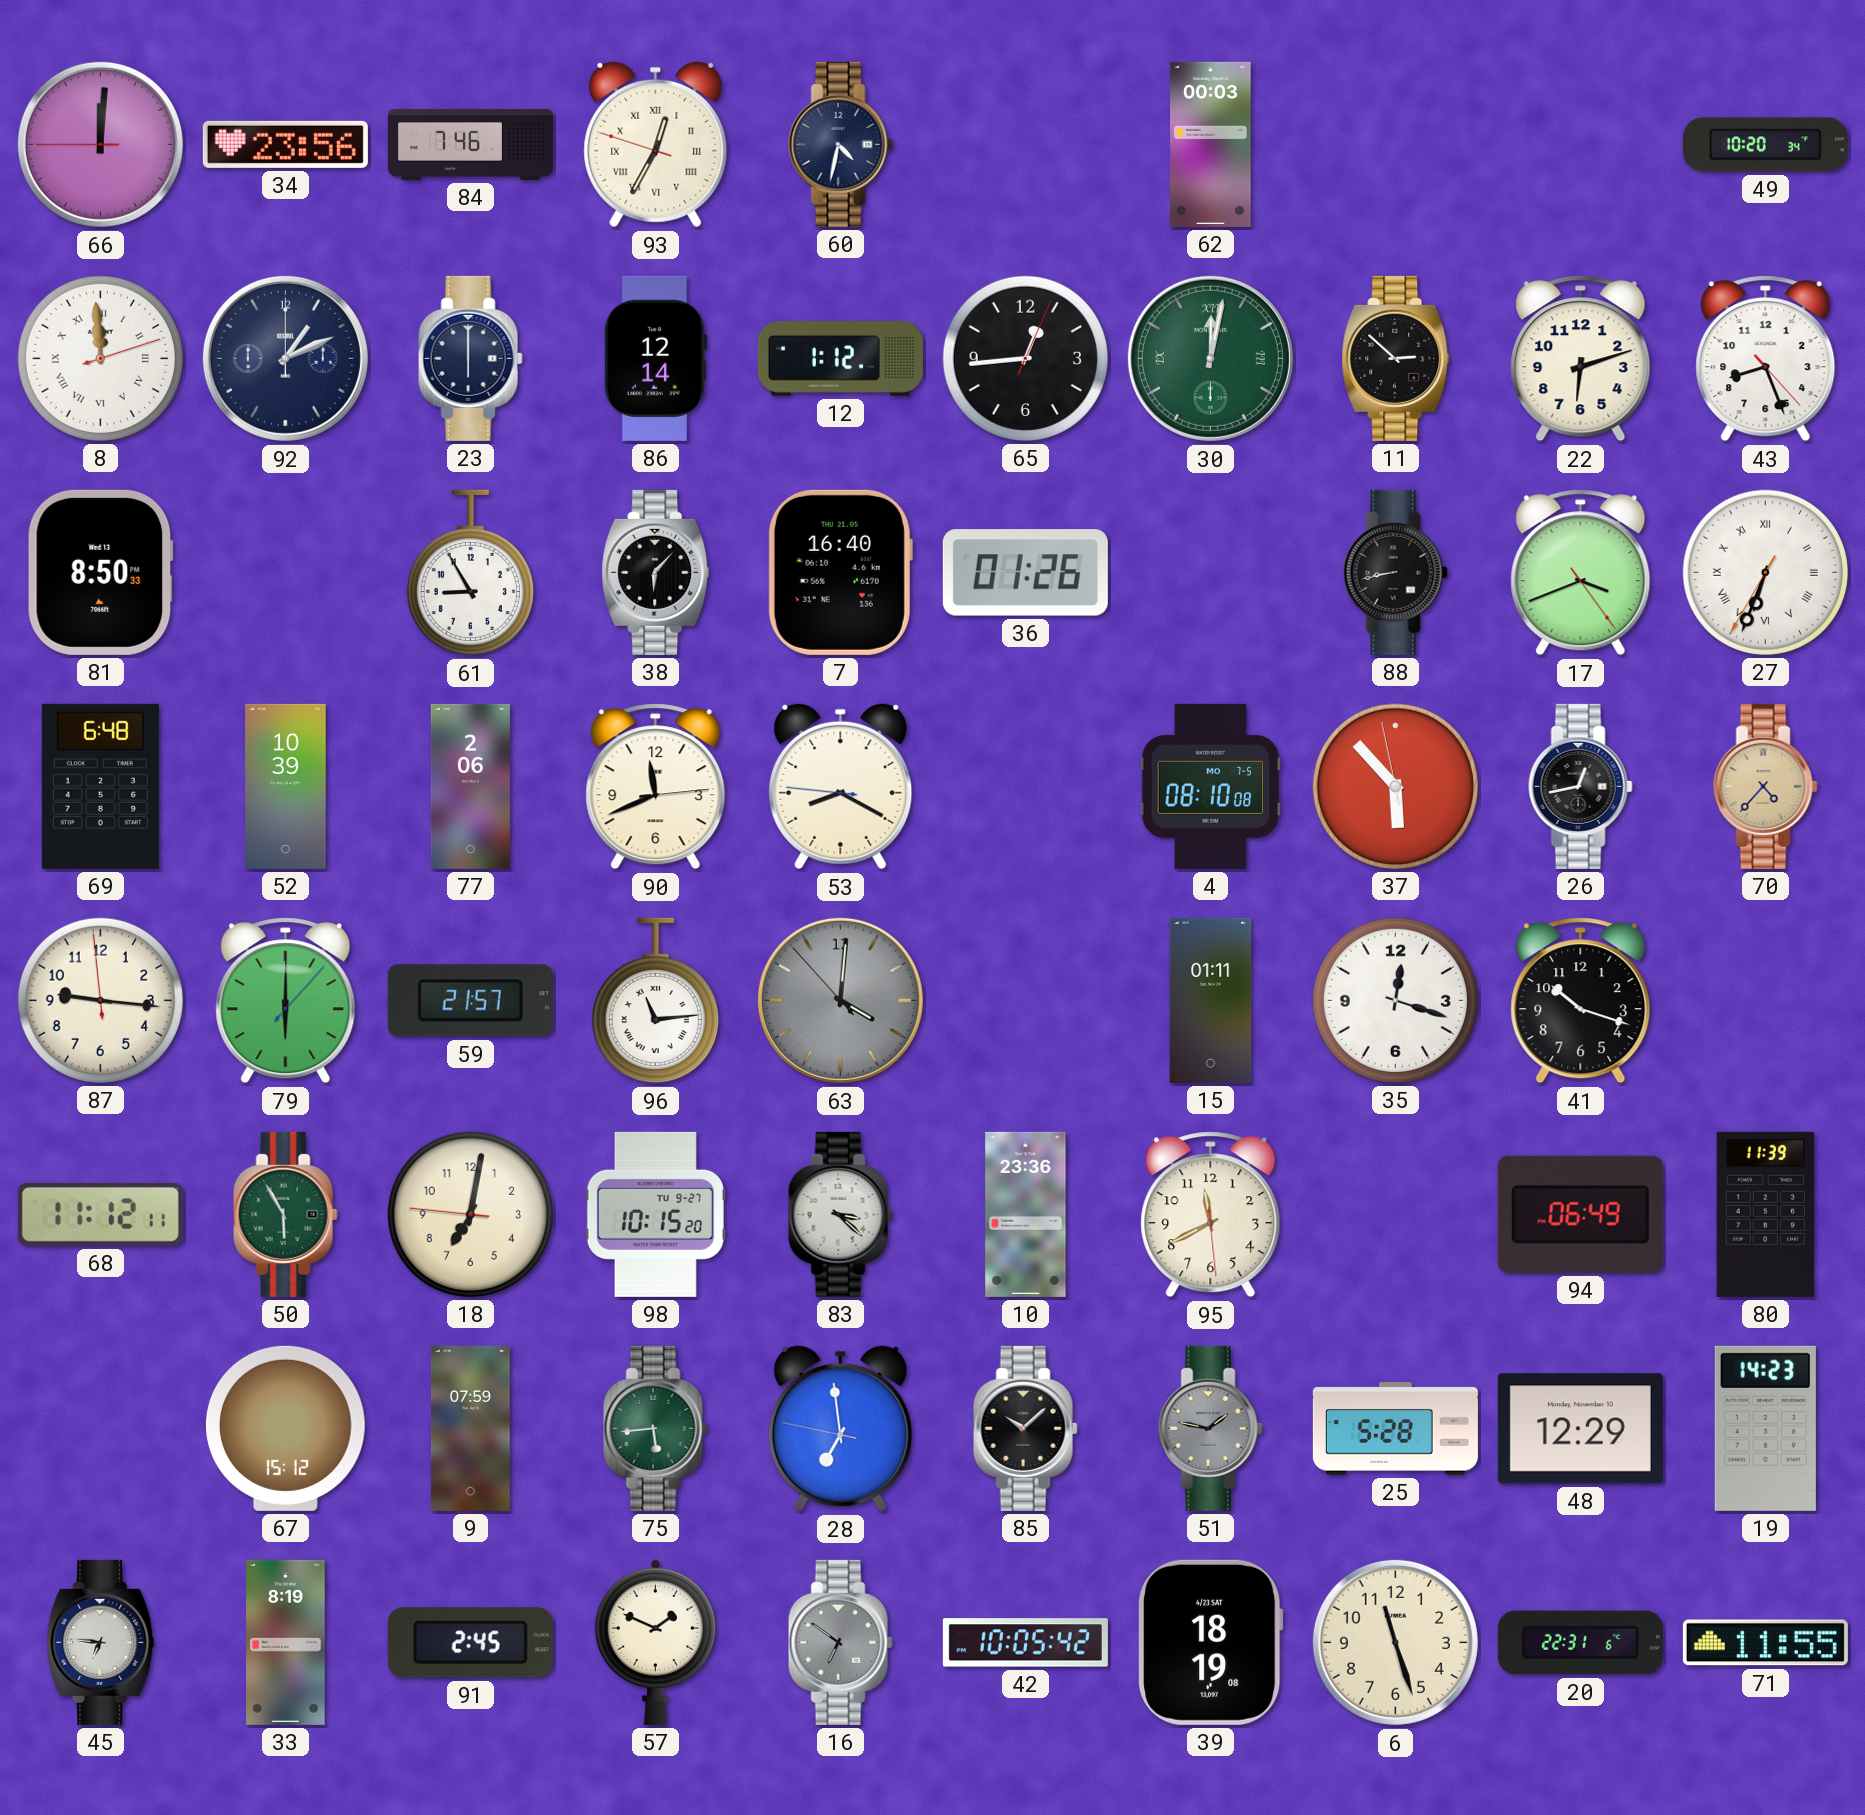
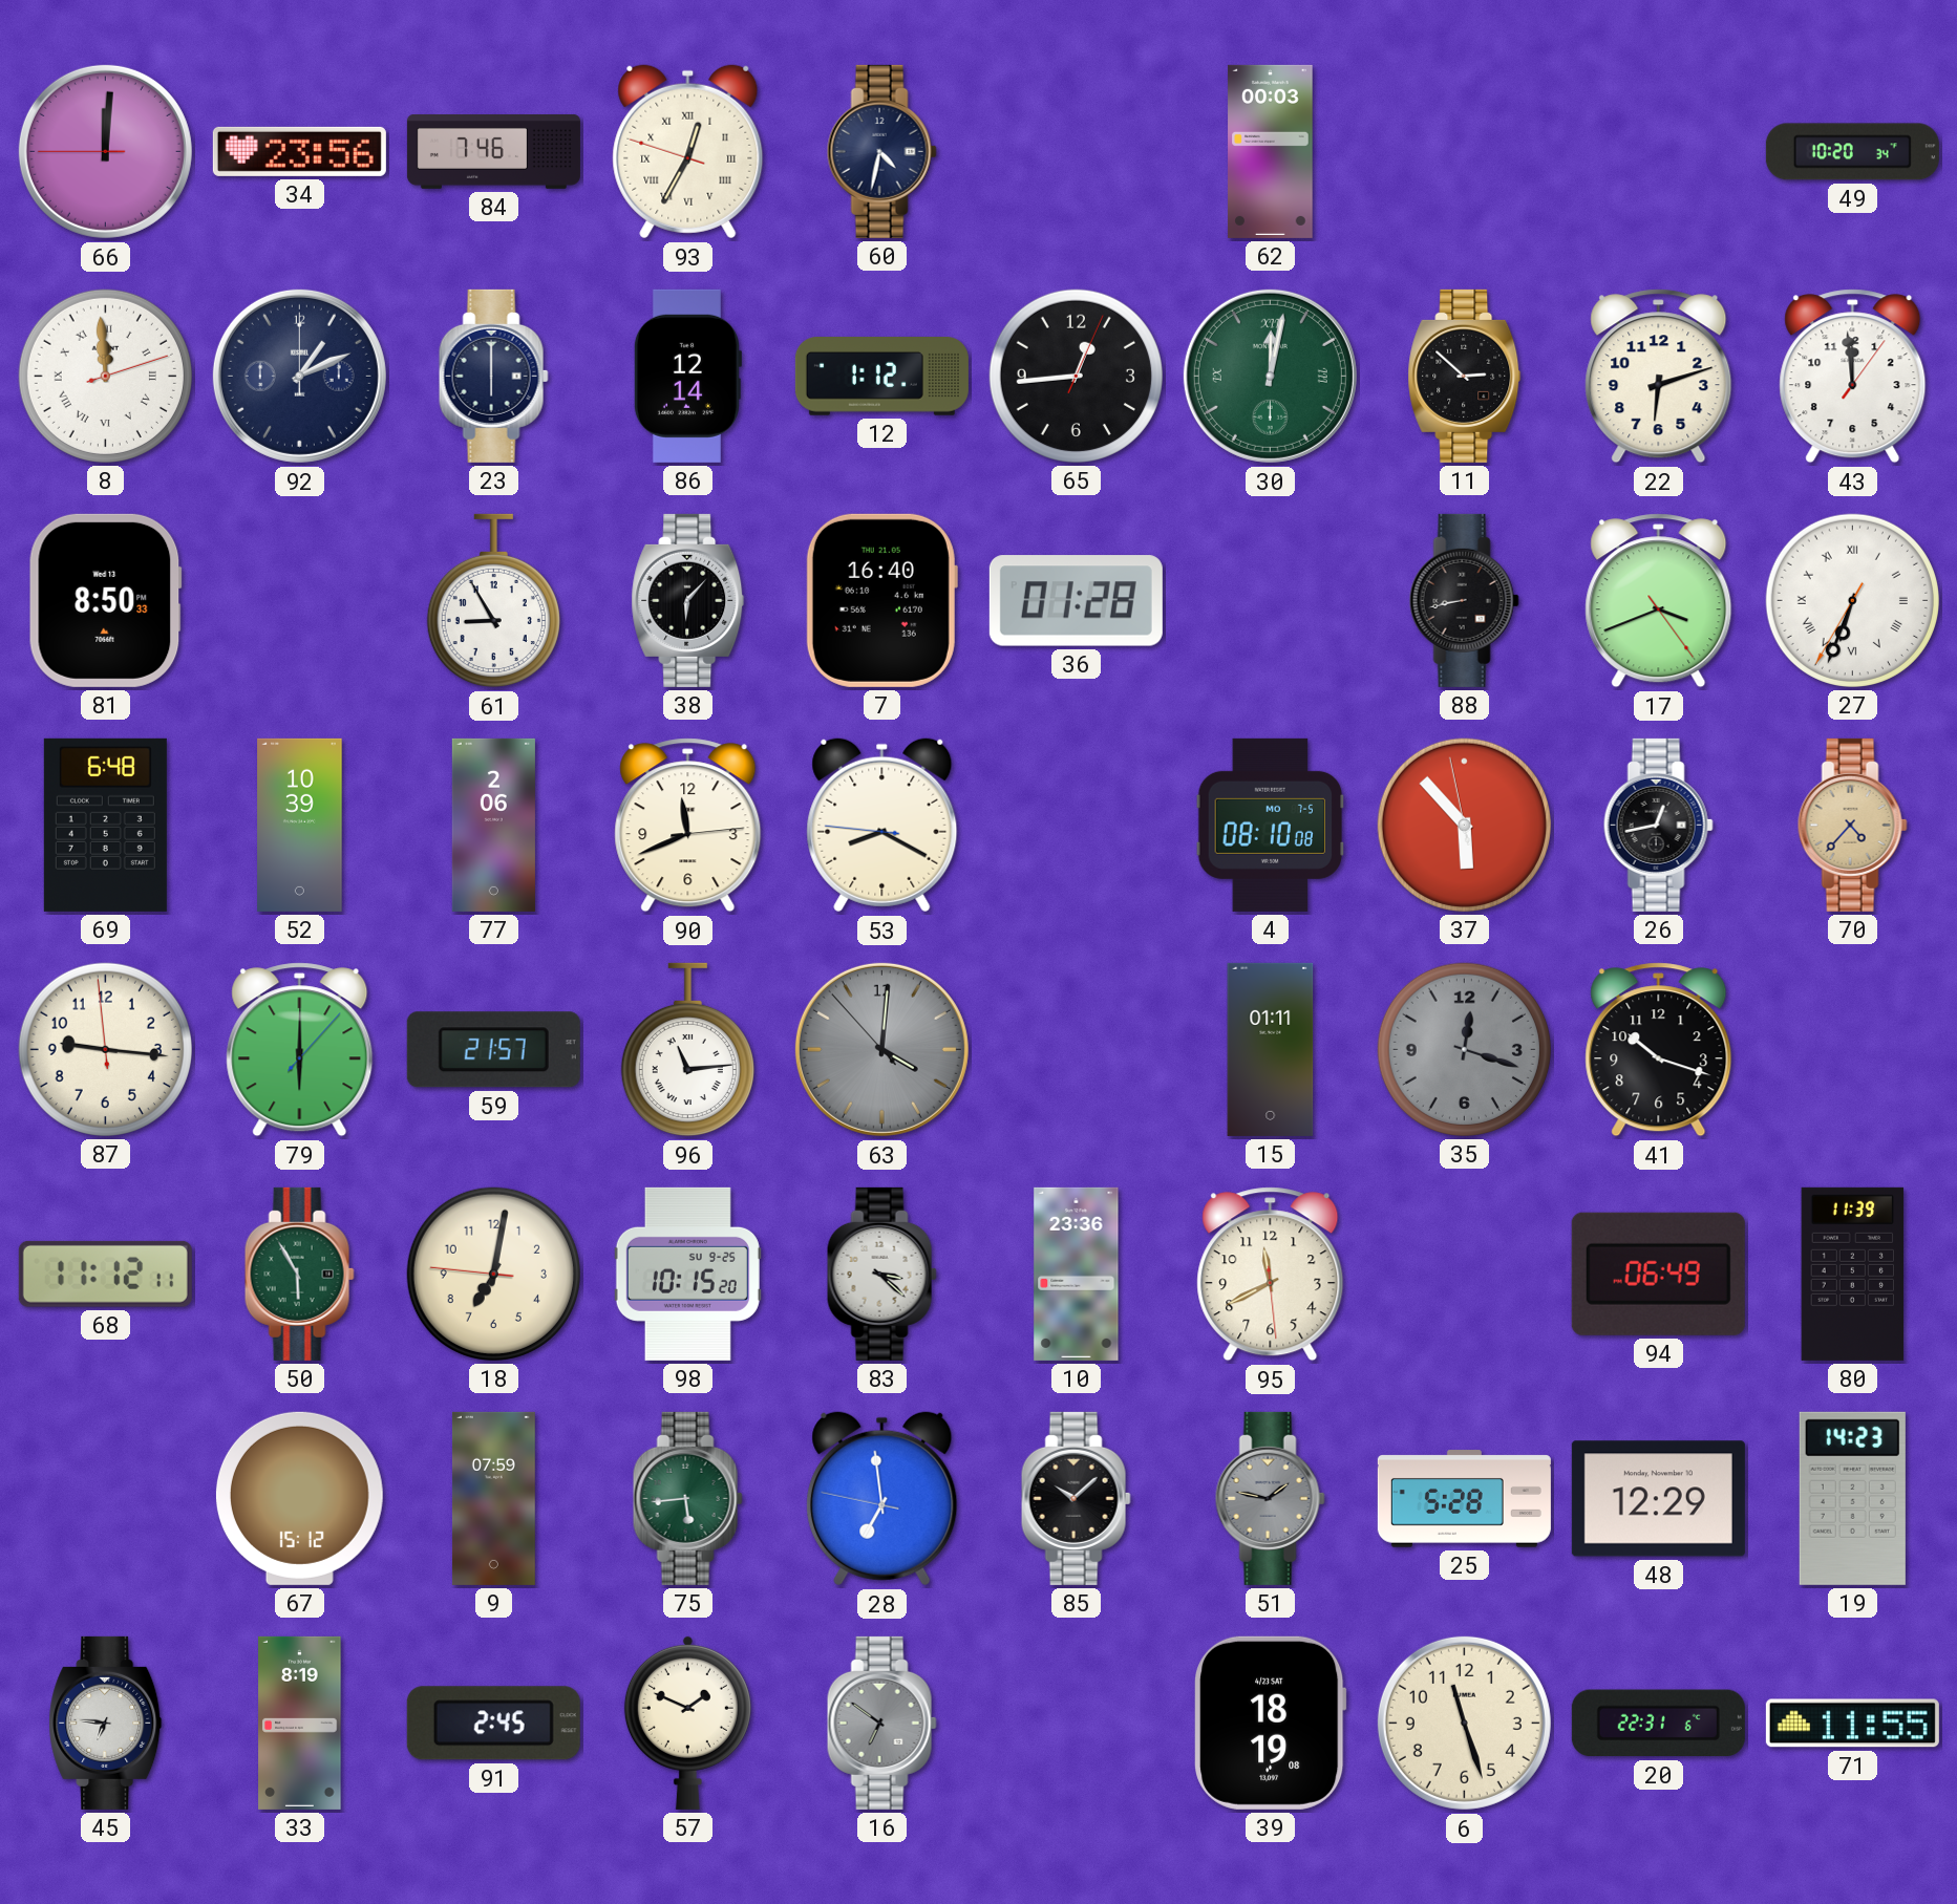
43: 8:26 -> 11:59
36: 01:26 -> 01:28
35 dial: white -> grey
98 date: TU 9-27 -> SU 9-25
42: 10:05 -> none
